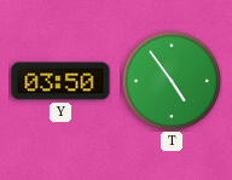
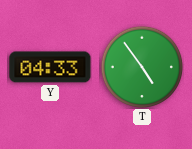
Y: 03:50 -> 04:33
